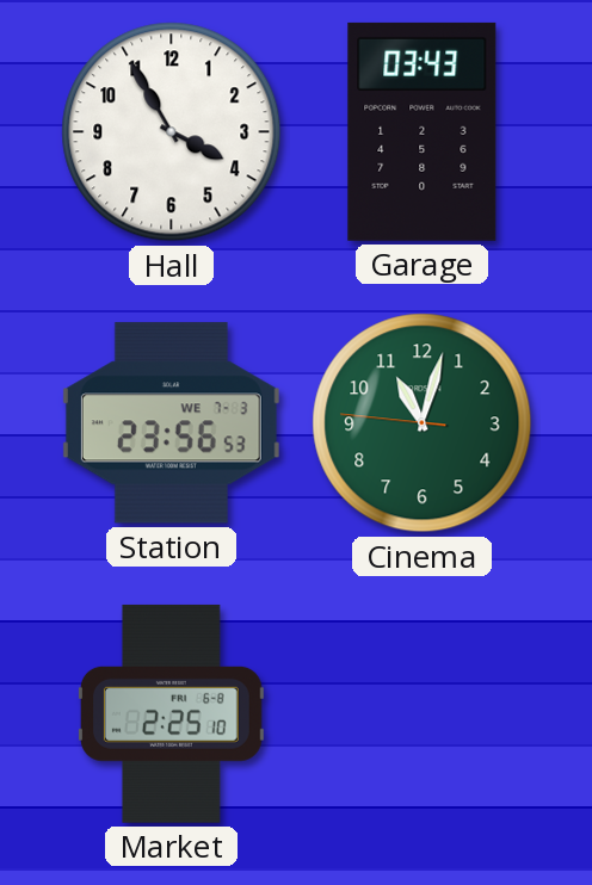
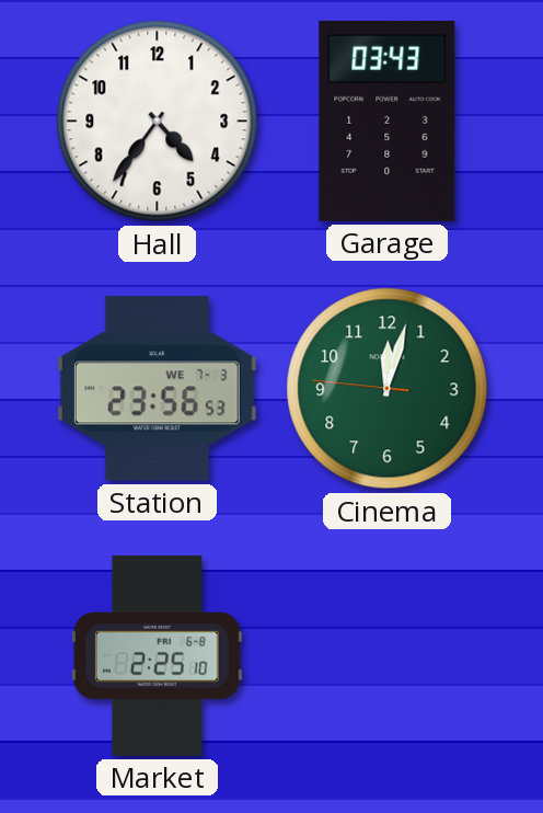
Hall: 3:55 -> 4:36
Cinema: 11:02 -> 12:02
